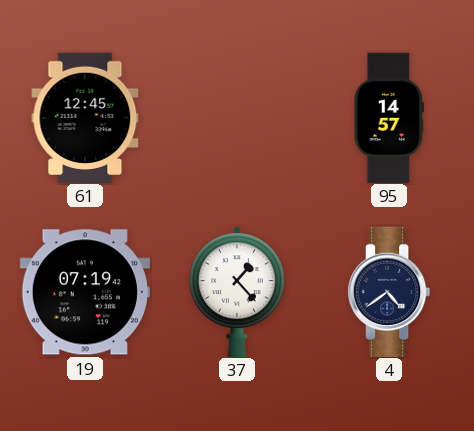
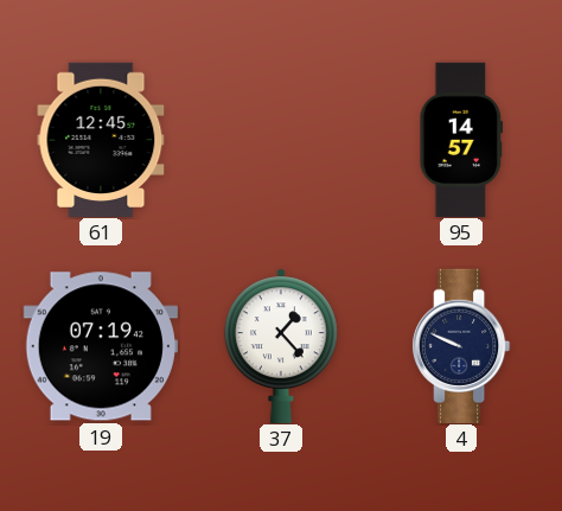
4: 4:39 -> 9:49
